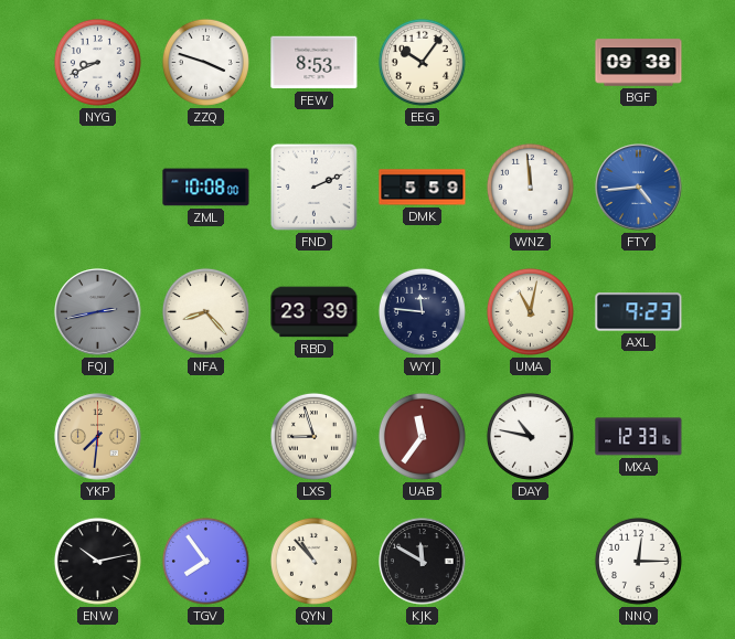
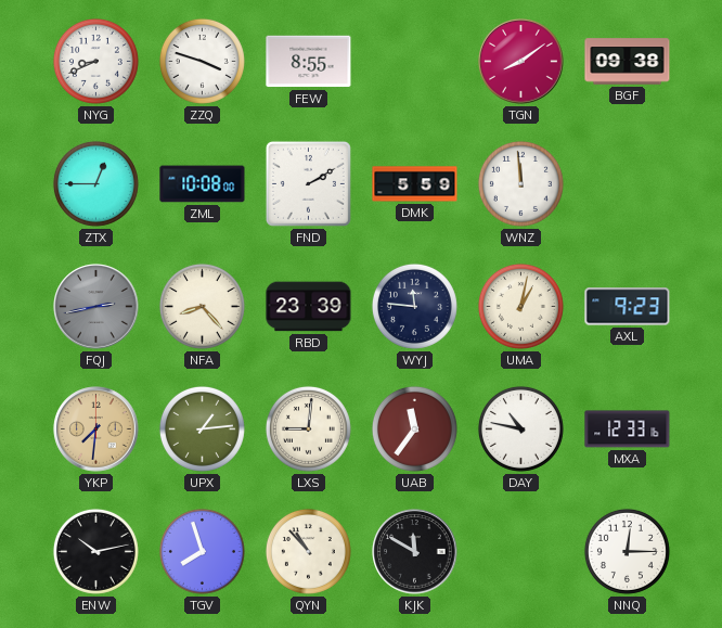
FEW: 8:53 -> 8:55
EEG: 10:06 -> none
TGN: none -> 8:09
ZTX: none -> 12:45
FND: 2:11 -> 2:10
FTY: 4:44 -> none
UMA: 11:02 -> 1:02
UPX: none -> 1:14
LXS: 8:57 -> 9:01
TGV: 7:54 -> 7:57
